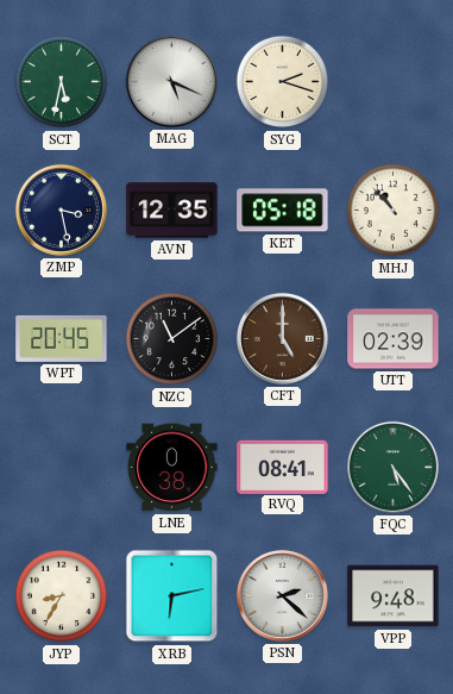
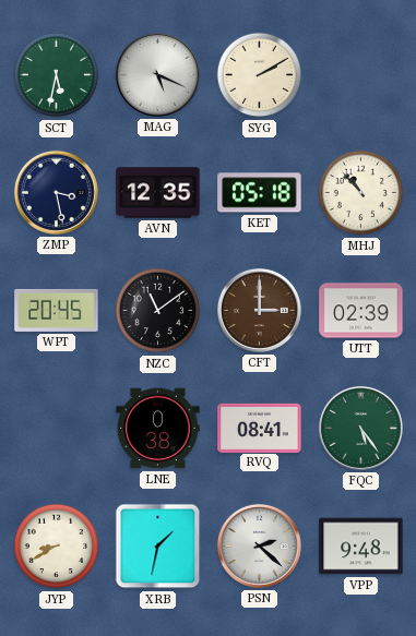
SYG: 2:18 -> 2:10
CFT: 5:00 -> 3:00
JYP: 8:35 -> 8:40
XRB: 6:13 -> 1:32
